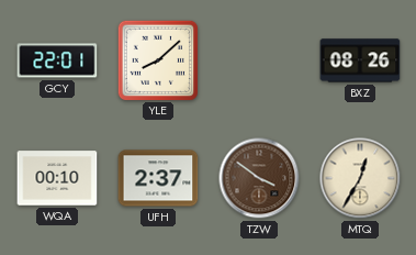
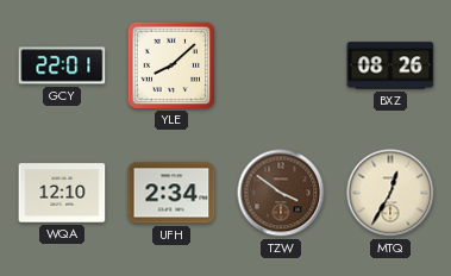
WQA: 00:10 -> 12:10
UFH: 2:37 -> 2:34
